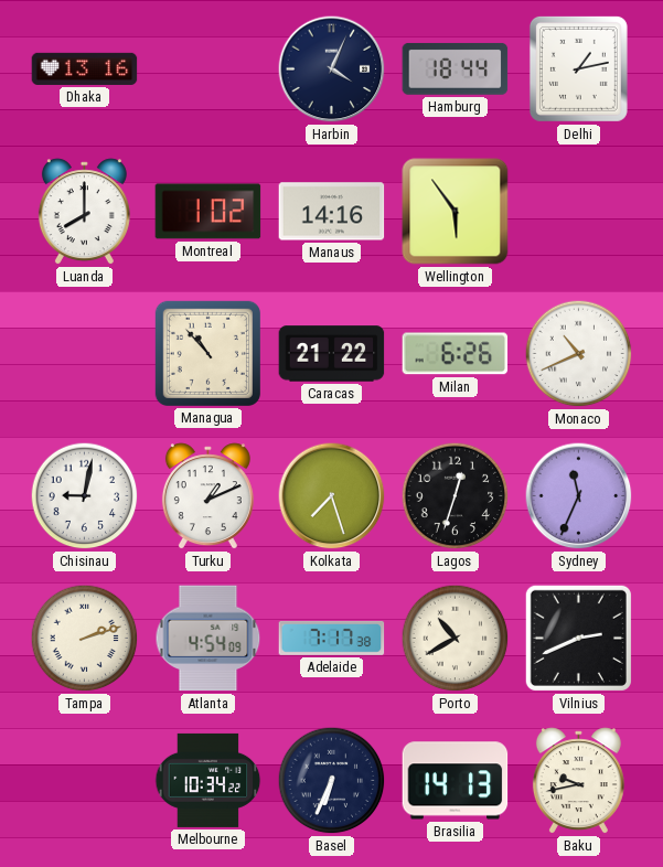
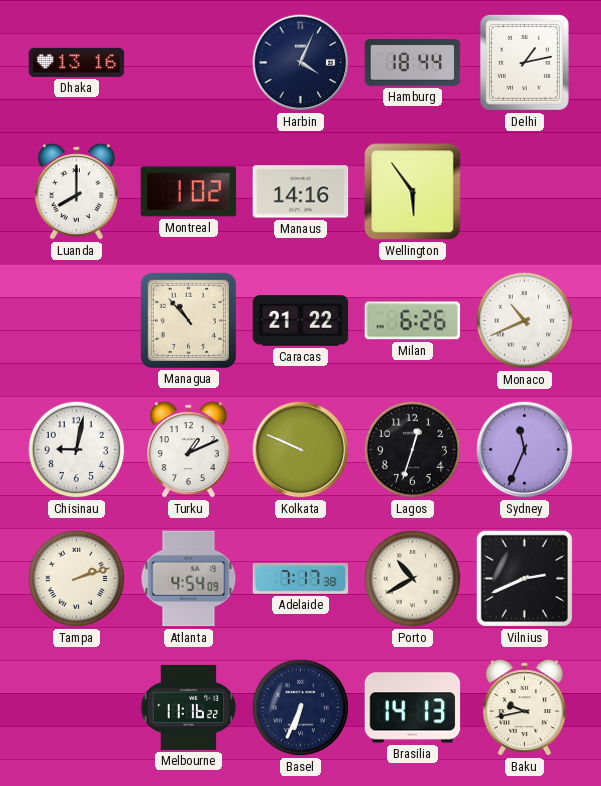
Kolkata: 7:27 -> 9:49
Melbourne: 10:34 -> 11:16
